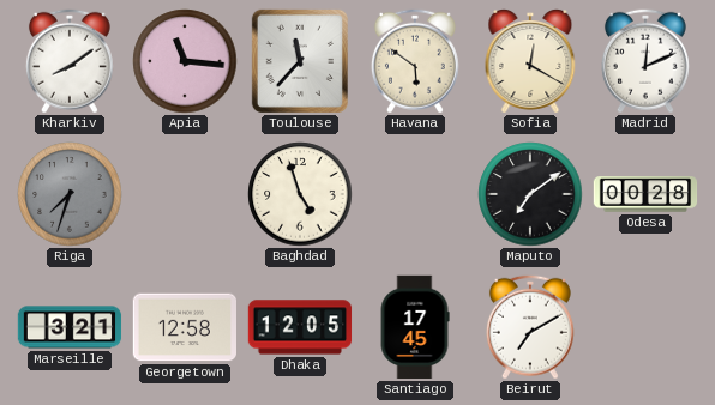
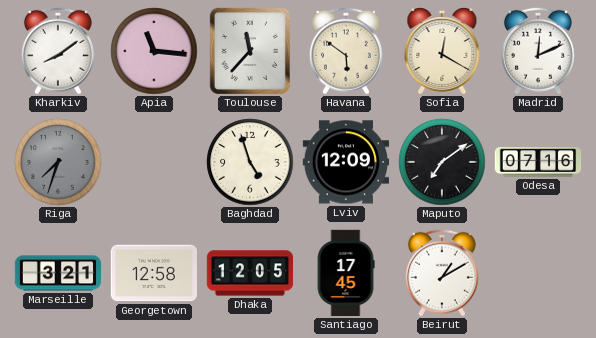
Lviv: none -> 12:09
Odesa: 00:28 -> 07:16
Beirut: 7:10 -> 1:10
